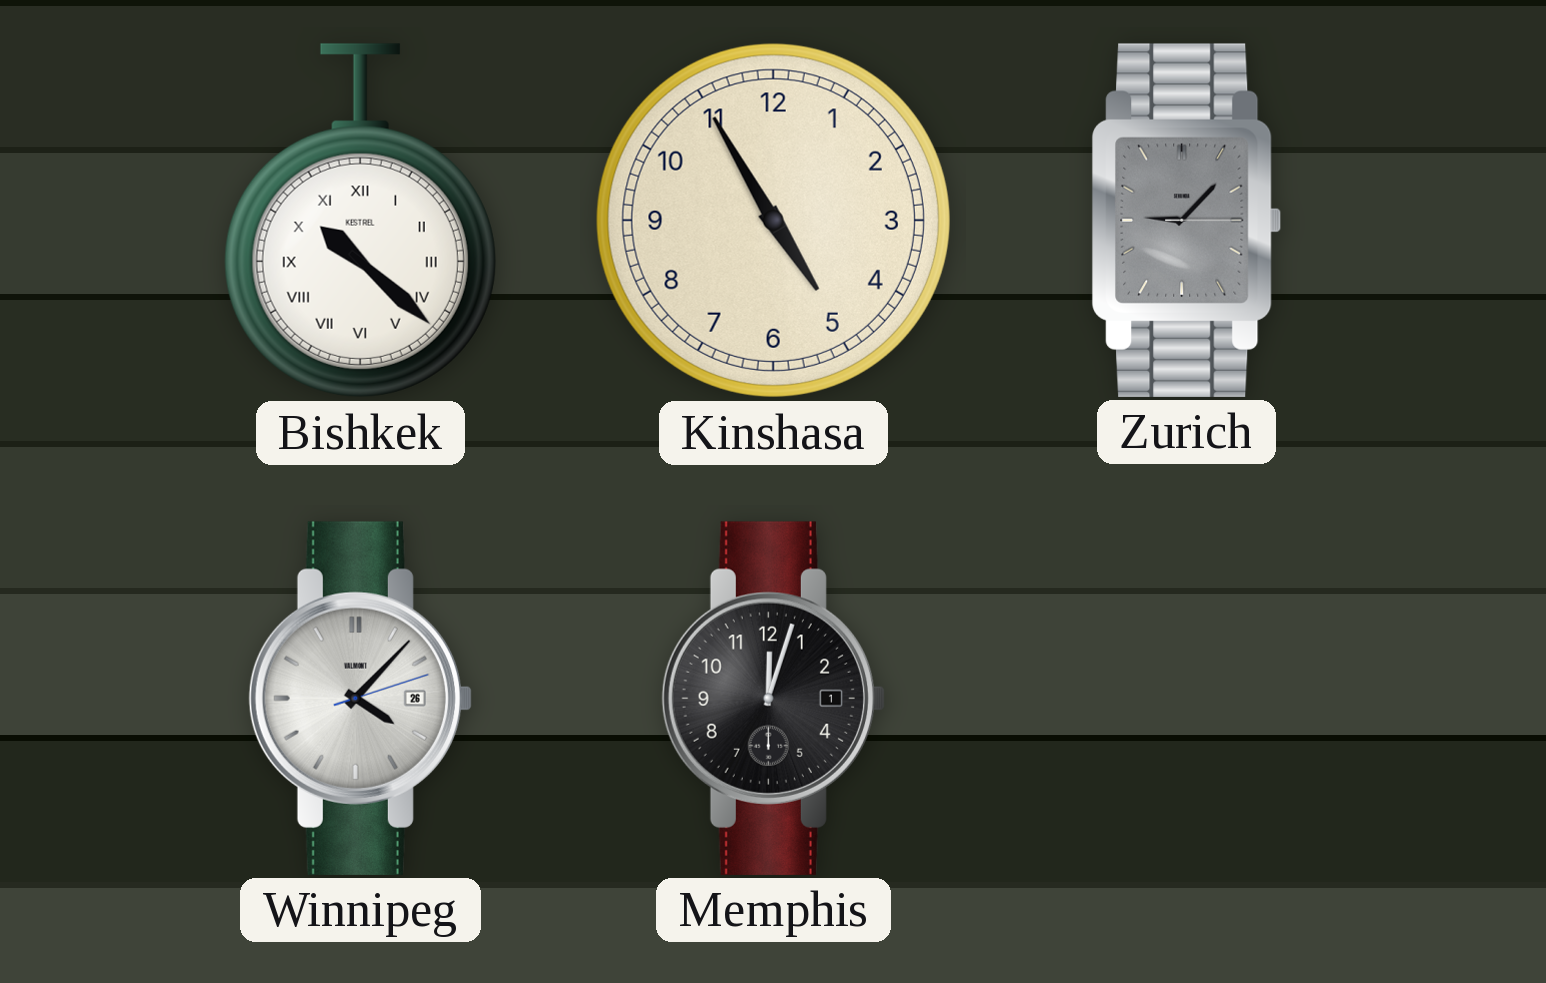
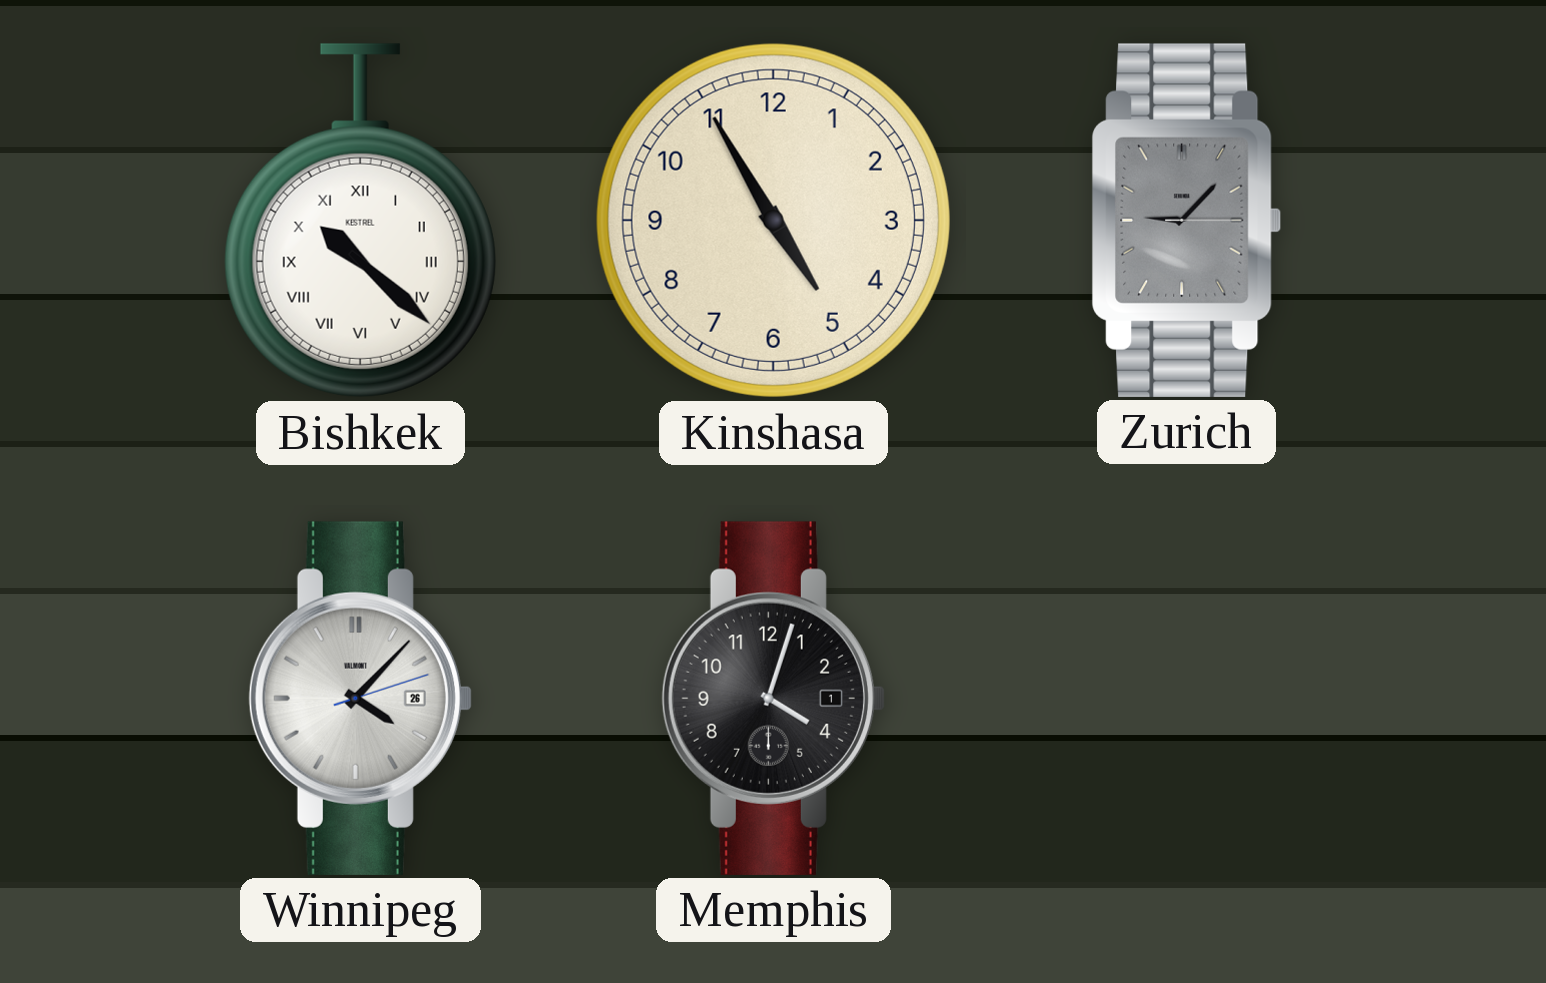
Memphis: 12:03 -> 4:03
